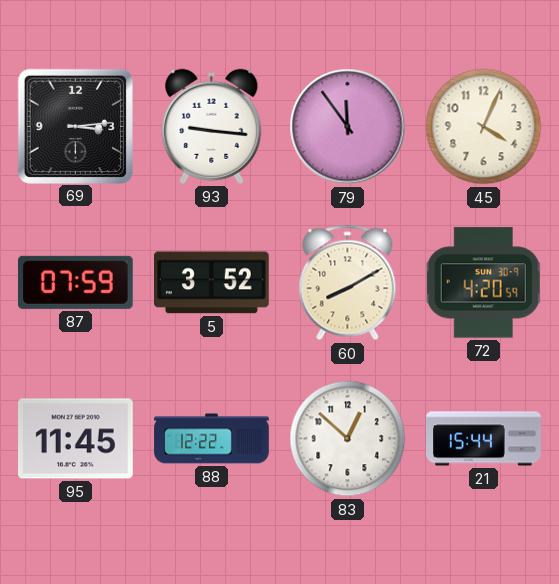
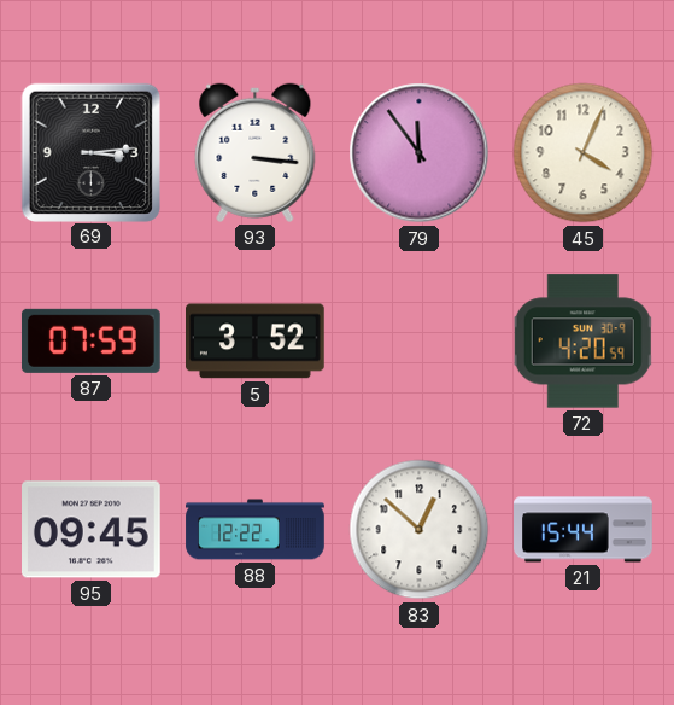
93: 9:16 -> 3:16
60: 8:10 -> none
95: 11:45 -> 09:45
